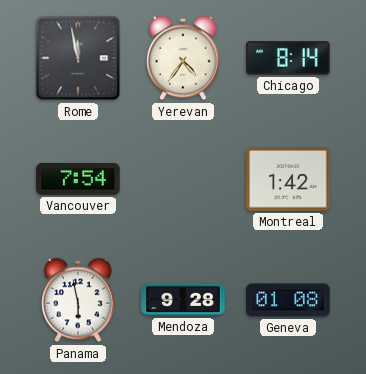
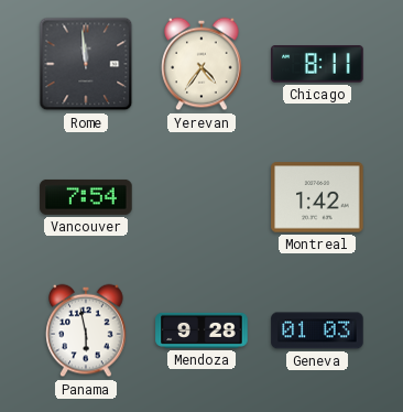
Rome: 11:58 -> 11:59
Chicago: 8:14 -> 8:11
Geneva: 01:08 -> 01:03
